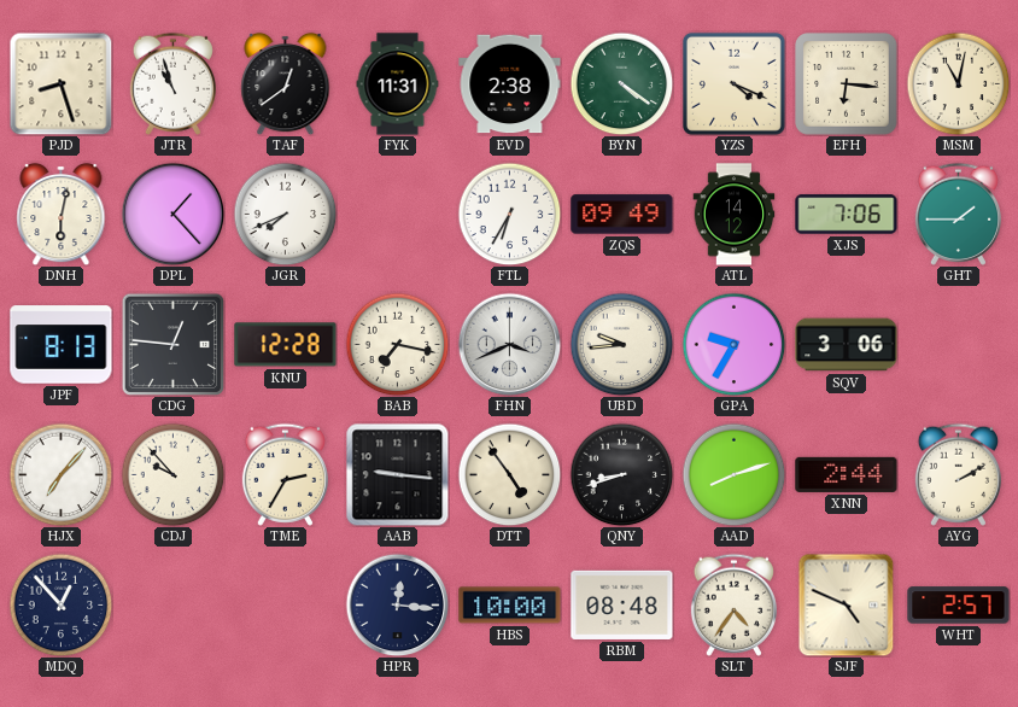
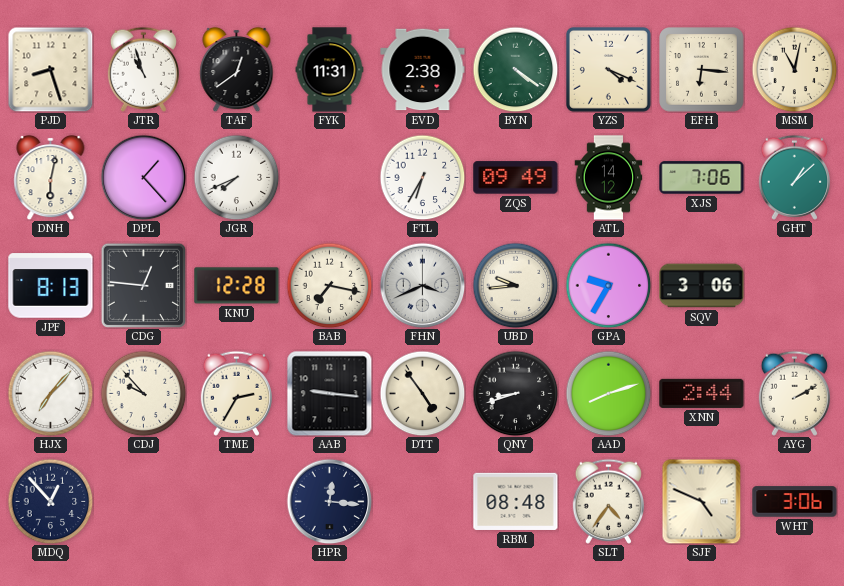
GHT: 1:45 -> 1:08
HBS: 10:00 -> none
WHT: 2:57 -> 3:06
